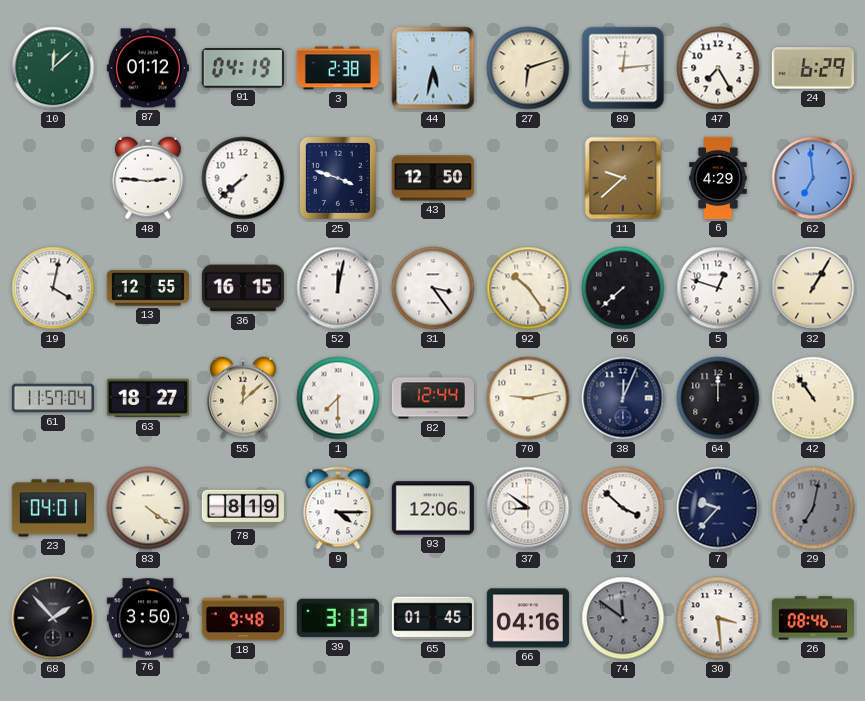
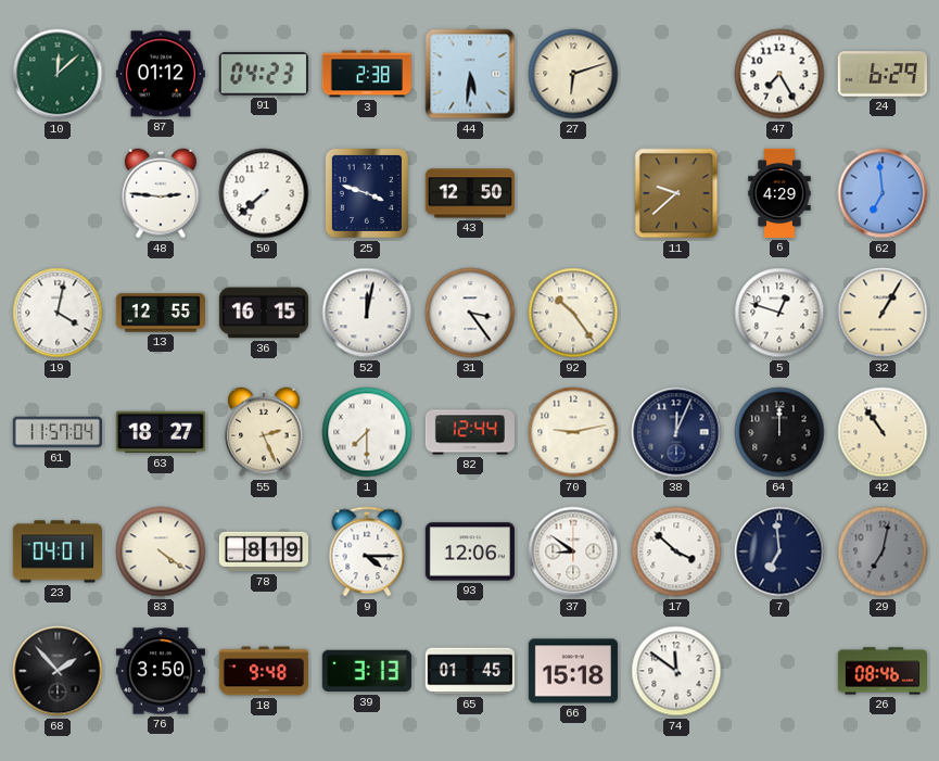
91: 04:19 -> 04:23
44: 5:32 -> 5:31
89: 12:14 -> none
96: 7:38 -> none
55: 12:08 -> 2:26
7: 9:37 -> 6:59
66: 04:16 -> 15:18
74 dial: grey -> white
30: 3:29 -> none
